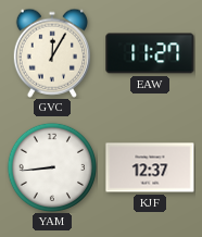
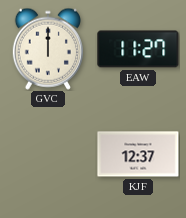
GVC: 12:05 -> 12:00
YAM: 8:44 -> none
